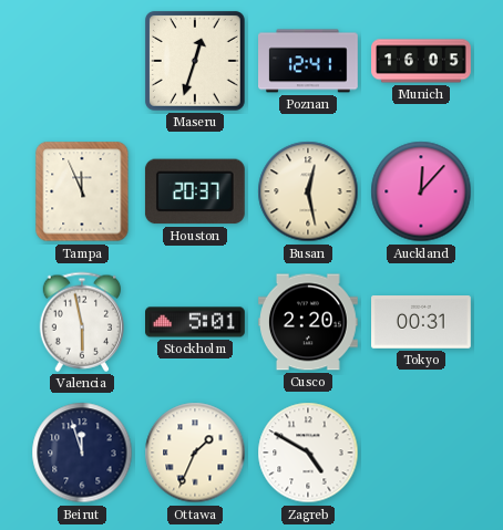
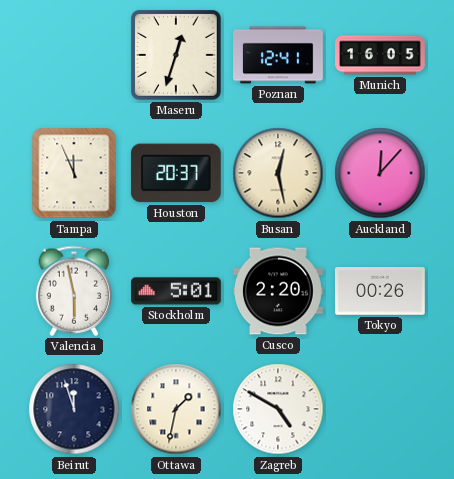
Tokyo: 00:31 -> 00:26
Ottawa: 1:34 -> 1:32
